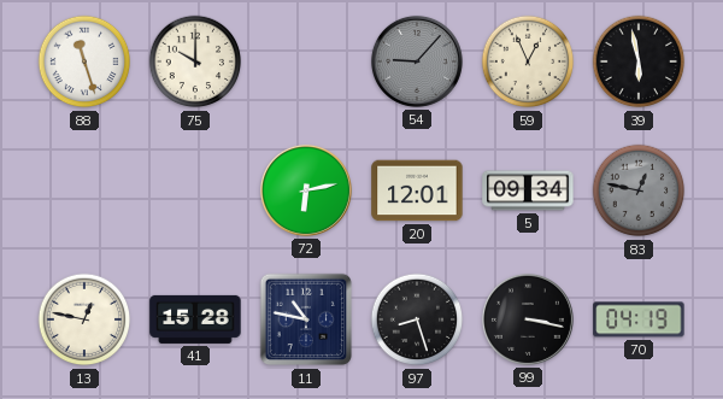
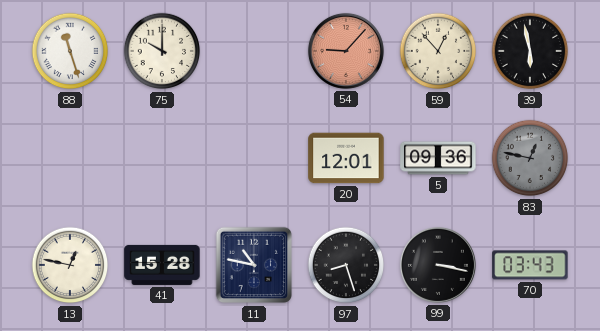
54 dial: grey -> salmon
59: 12:56 -> 12:53
72: 6:13 -> none
5: 09:34 -> 09:36
70: 04:19 -> 03:43
